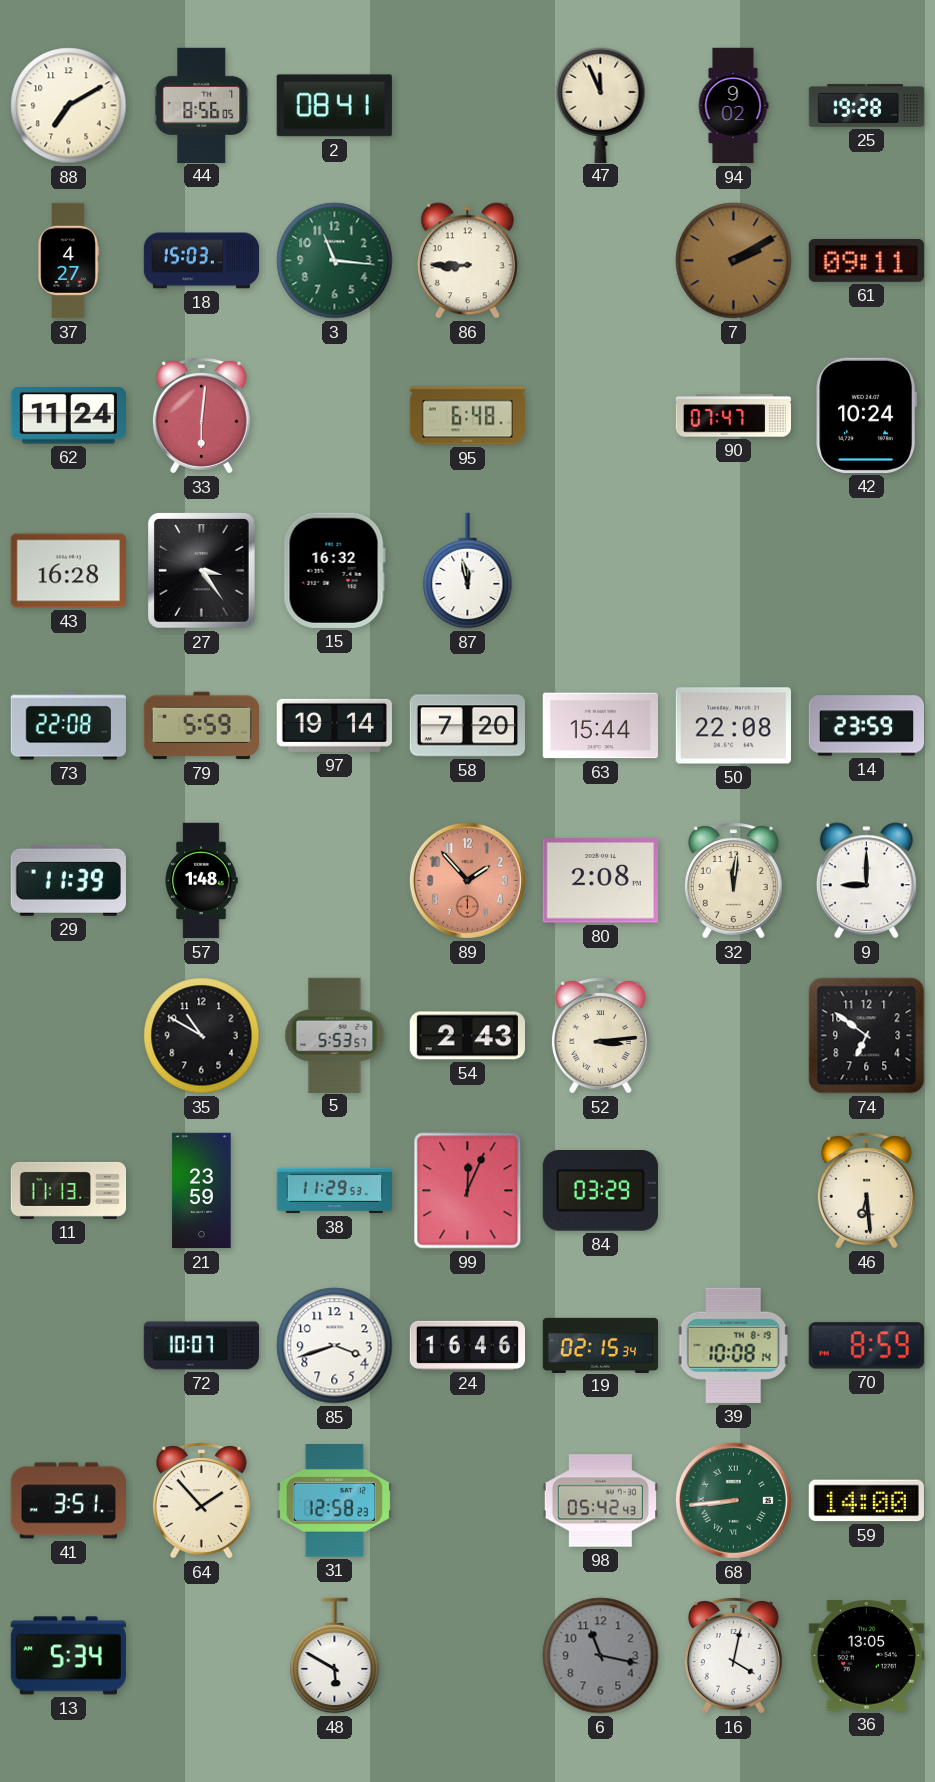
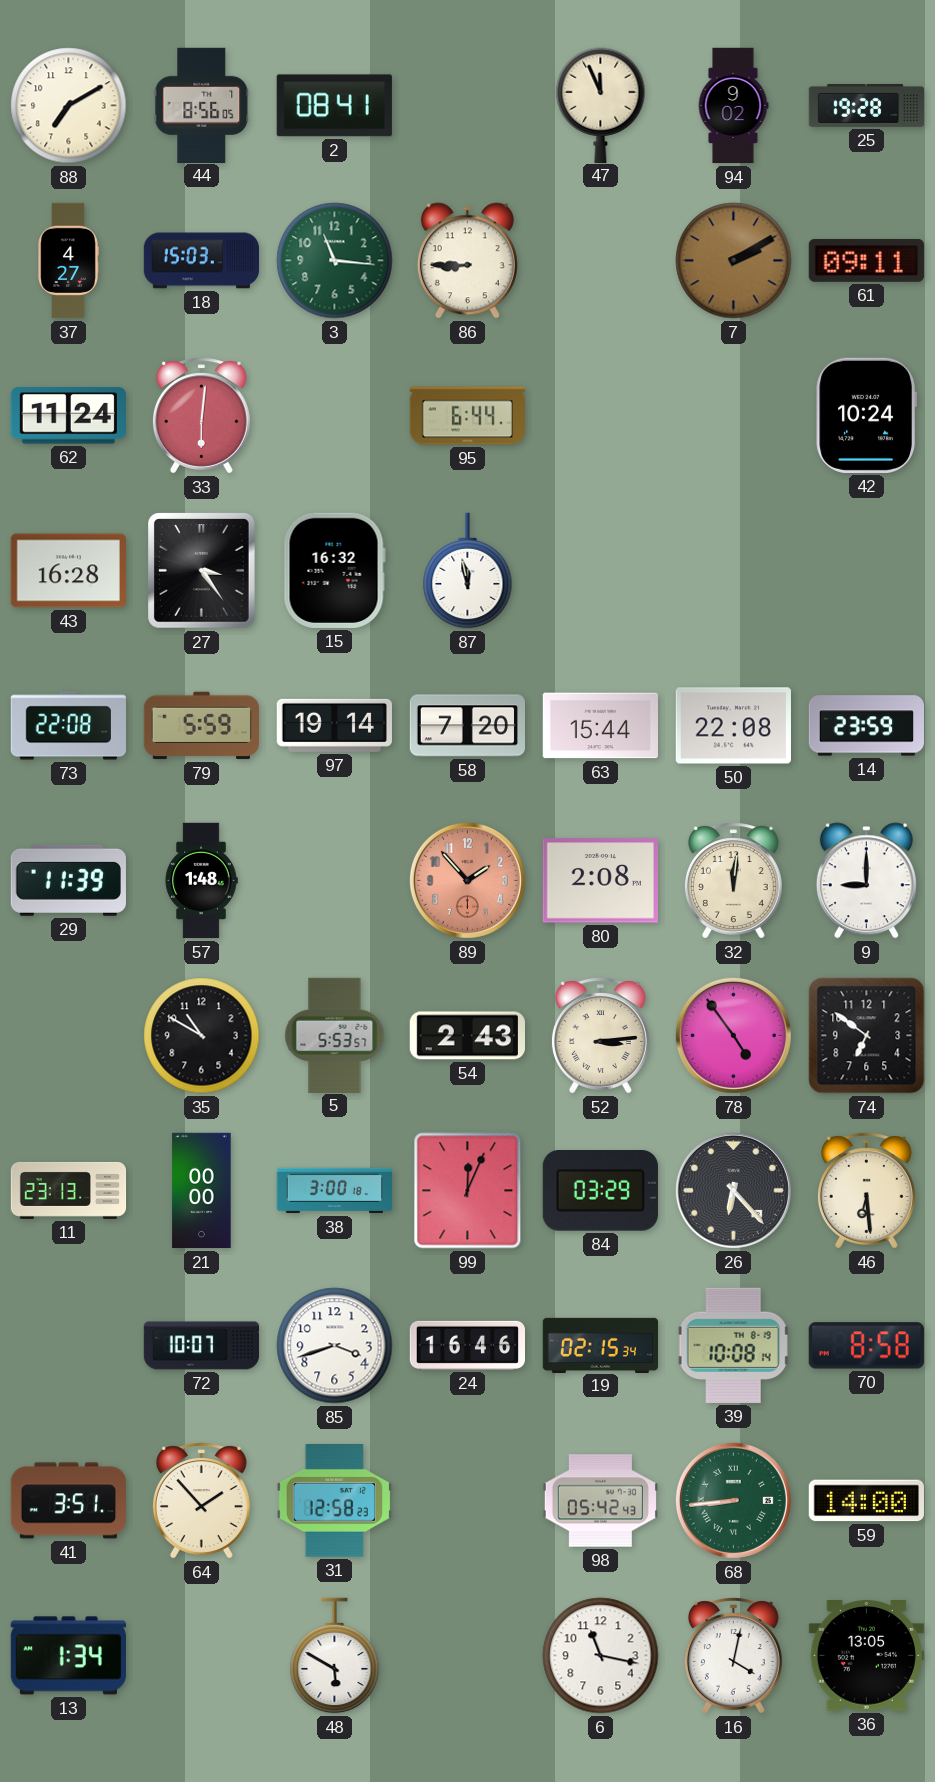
95: 6:48 -> 6:44
90: 07:47 -> none
78: none -> 4:54
11: 11:13 -> 23:13
21: 23:59 -> 00:00
38: 11:29 -> 3:00
26: none -> 6:23
70: 8:59 -> 8:58
13: 5:34 -> 1:34
6 dial: grey -> white
